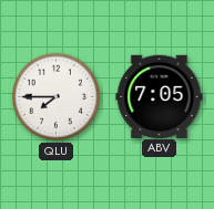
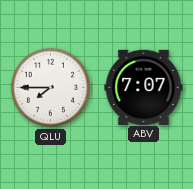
ABV: 7:05 -> 7:07
